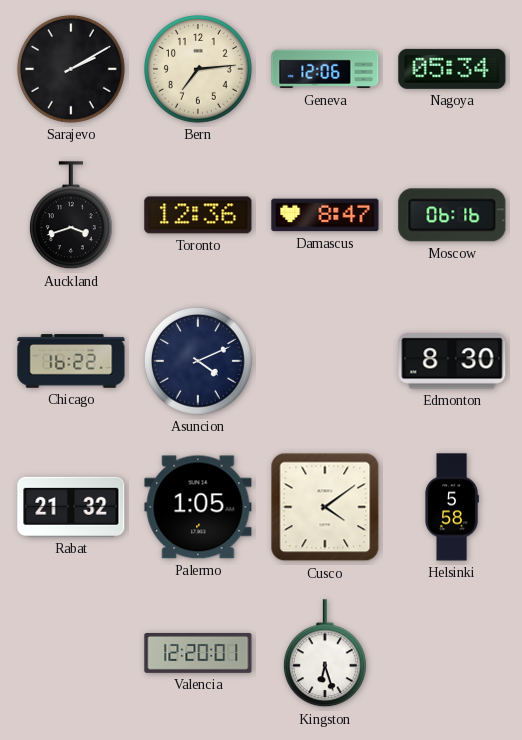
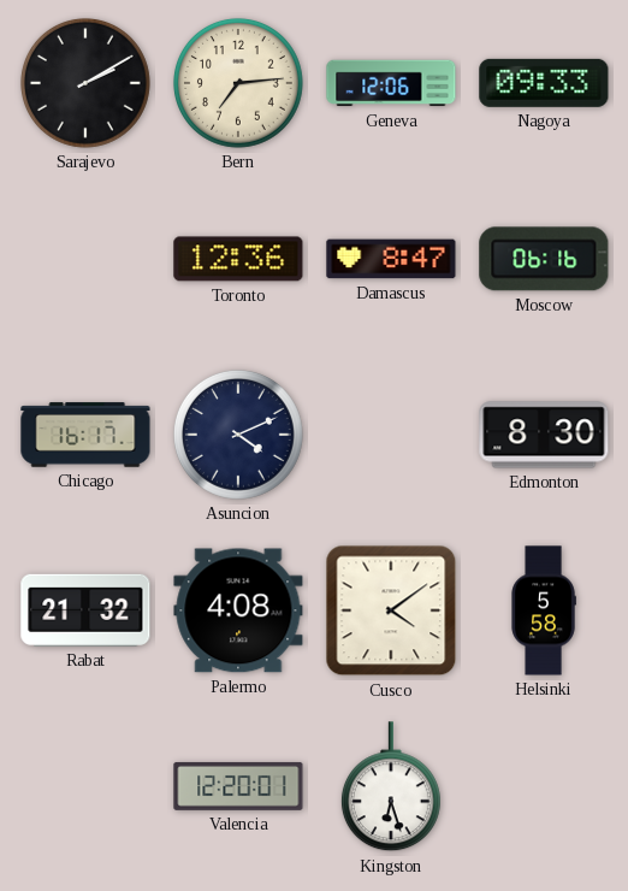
Nagoya: 05:34 -> 09:33
Auckland: 3:42 -> none
Chicago: 16:22 -> 16:17
Palermo: 1:05 -> 4:08
